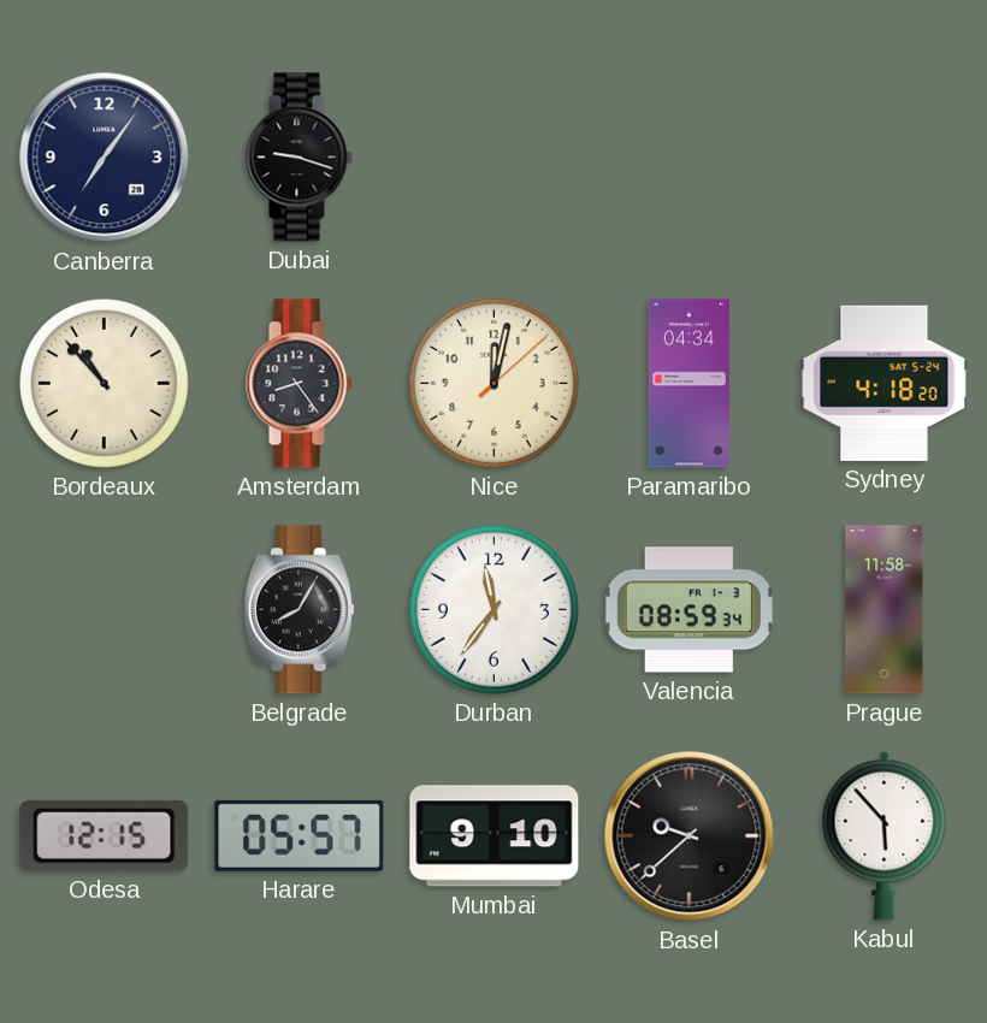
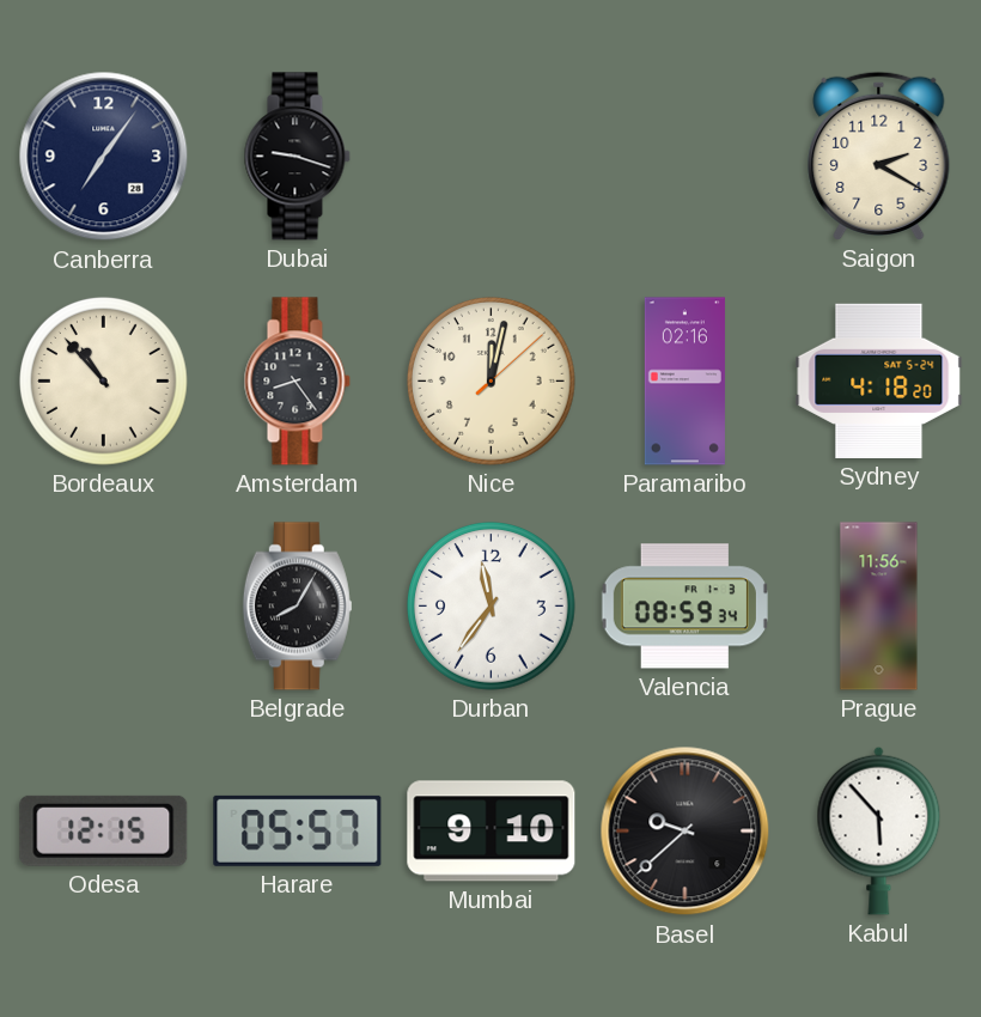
Saigon: none -> 2:20
Paramaribo: 04:34 -> 02:16
Prague: 11:58 -> 11:56
